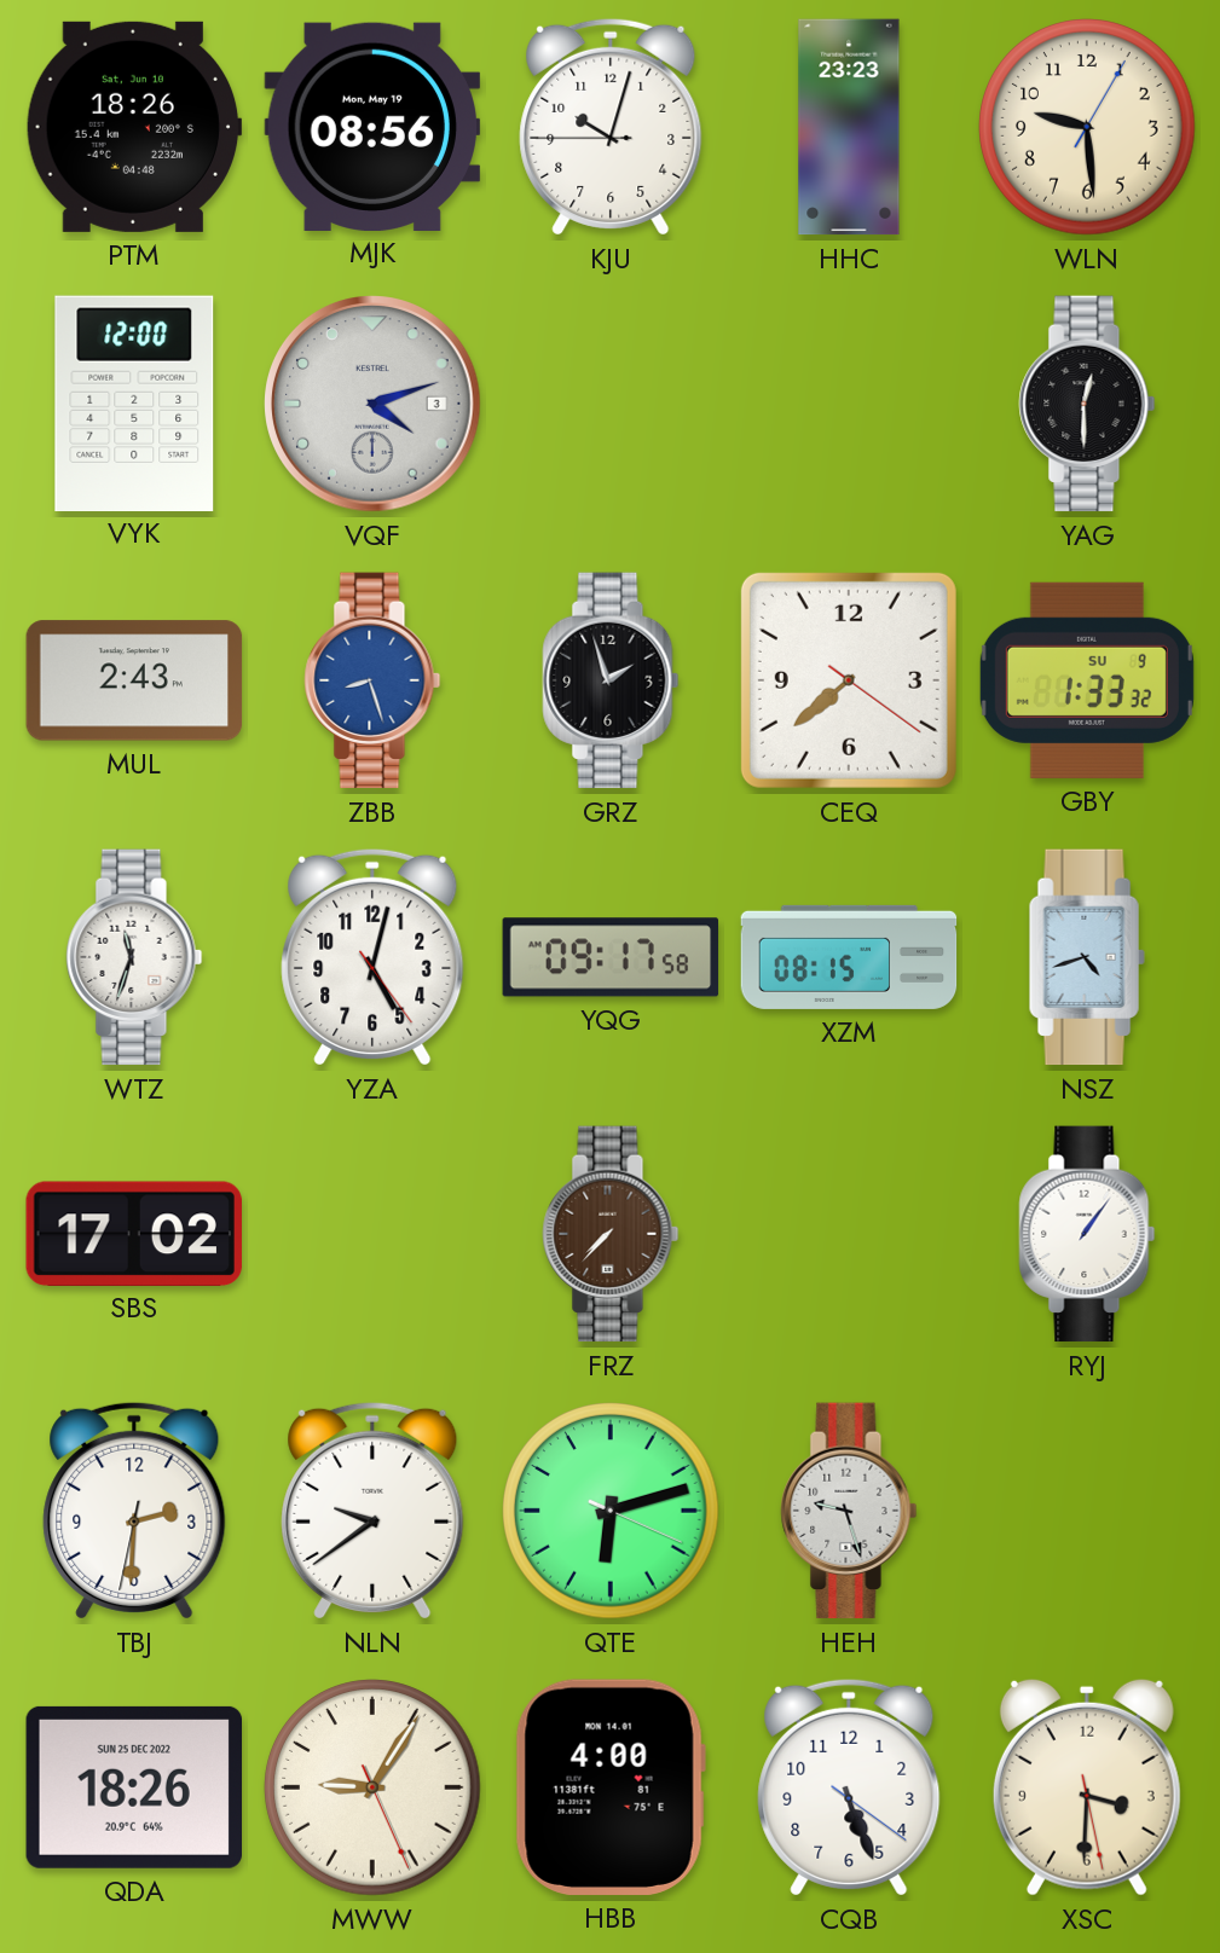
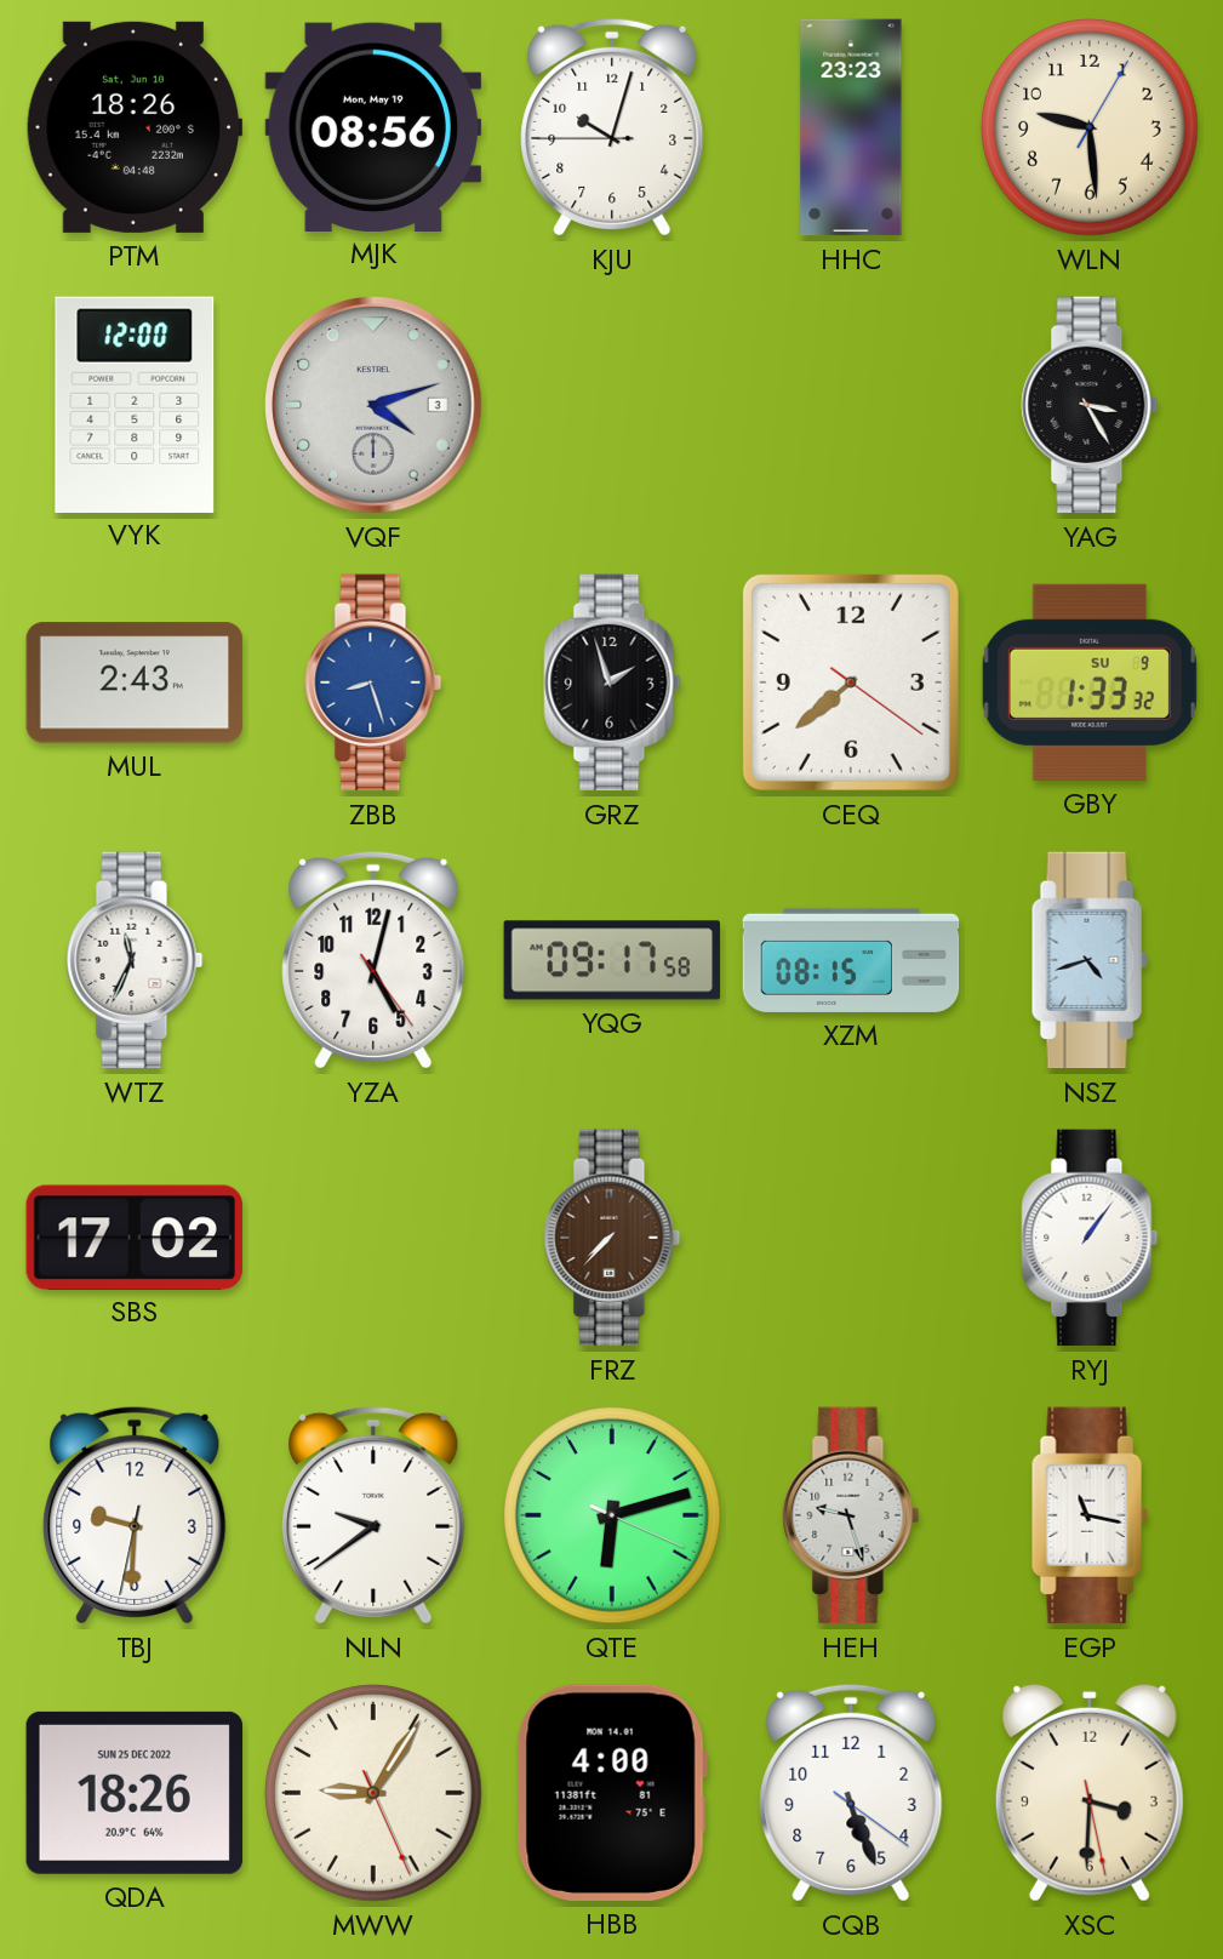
YAG: 12:30 -> 3:25
WTZ: 11:33 -> 11:34
TBJ: 2:30 -> 9:30
EGP: none -> 11:17
